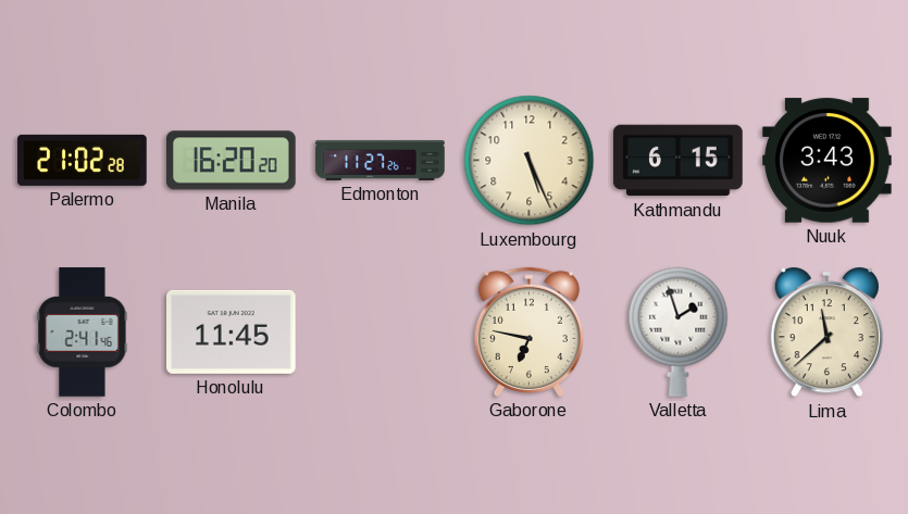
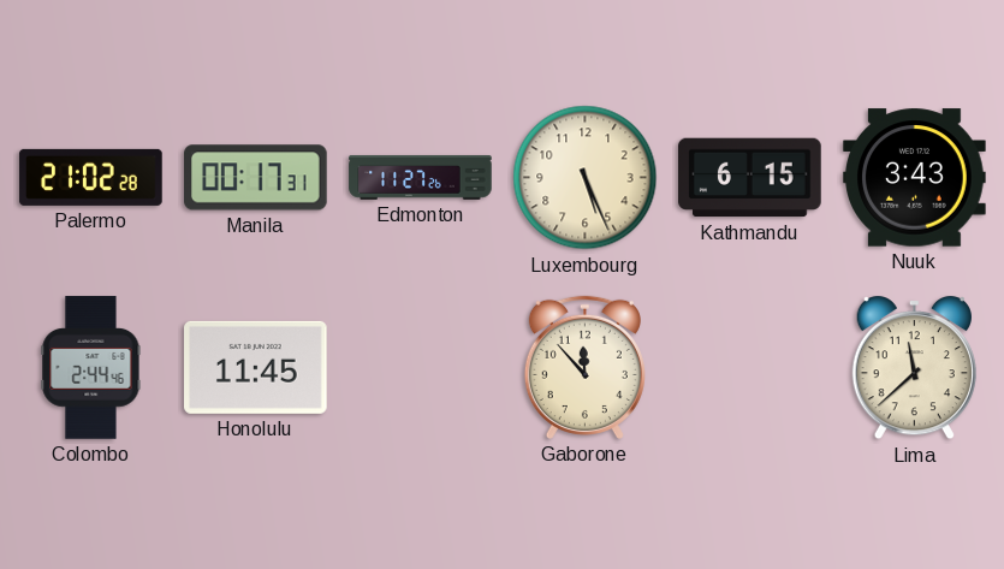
Manila: 16:20 -> 00:17
Colombo: 2:41 -> 2:44
Gaborone: 6:47 -> 11:53
Valletta: 1:57 -> none
